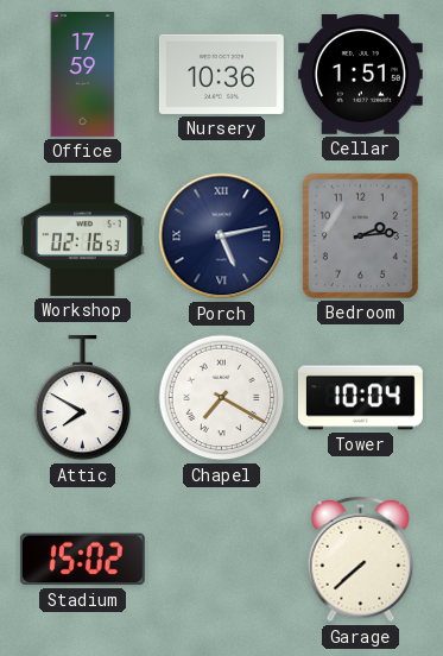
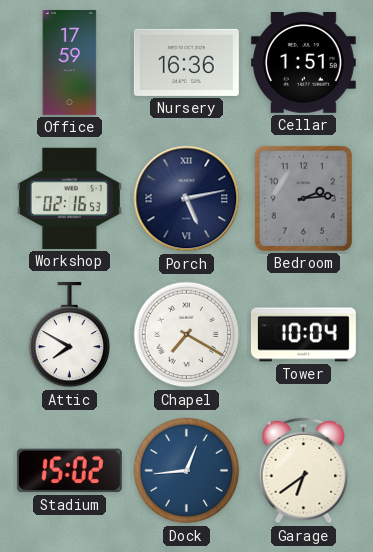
Nursery: 10:36 -> 16:36
Dock: none -> 12:44
Garage: 7:38 -> 6:39
